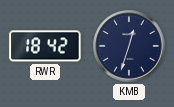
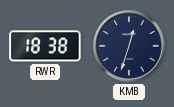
RWR: 18:42 -> 18:38
